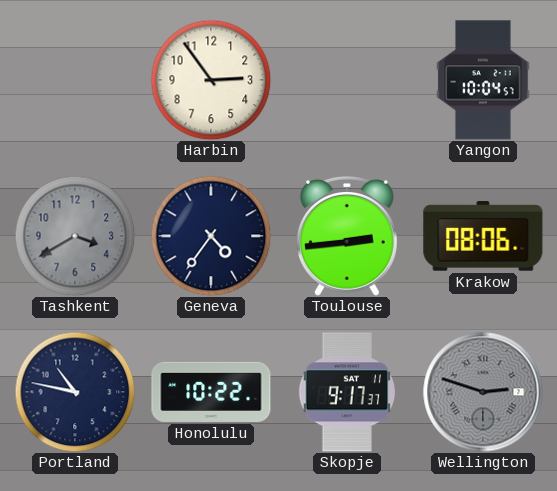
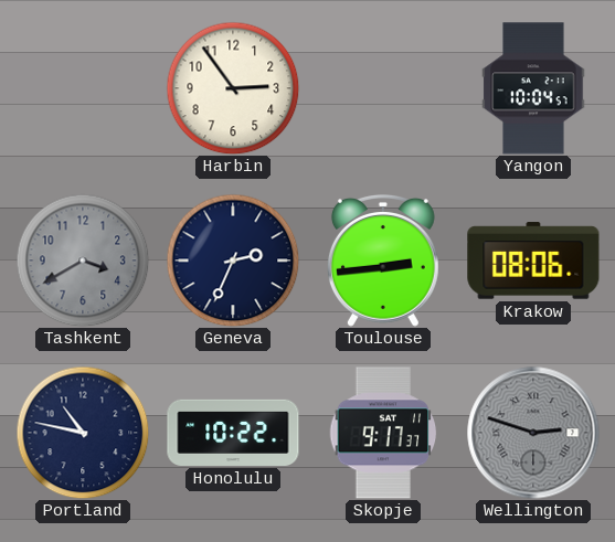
Geneva: 4:36 -> 2:34
